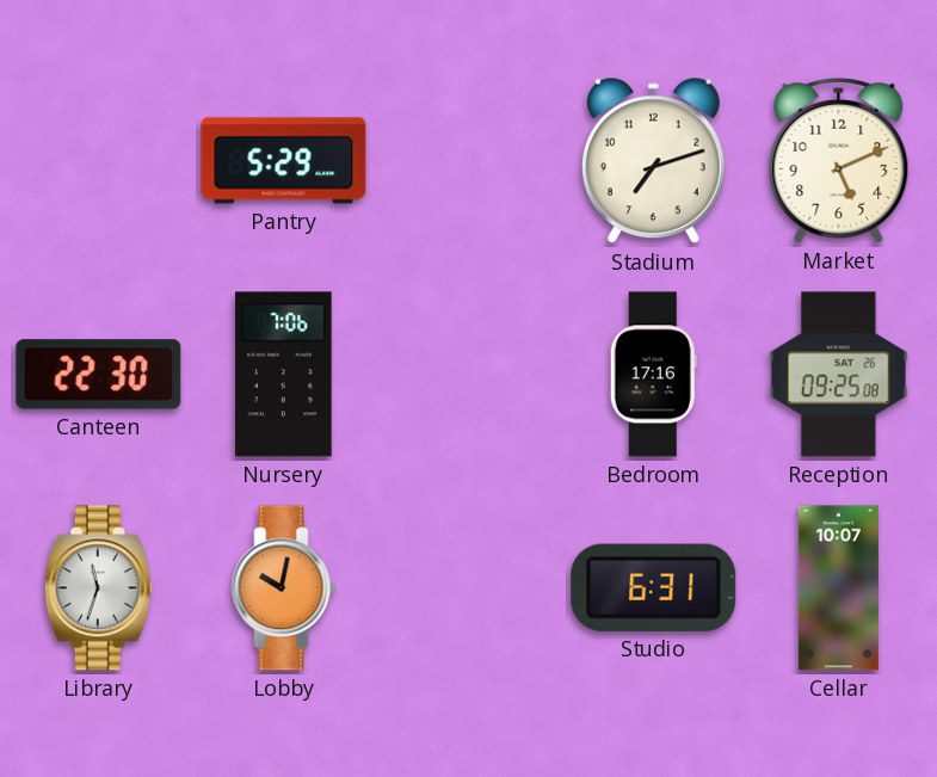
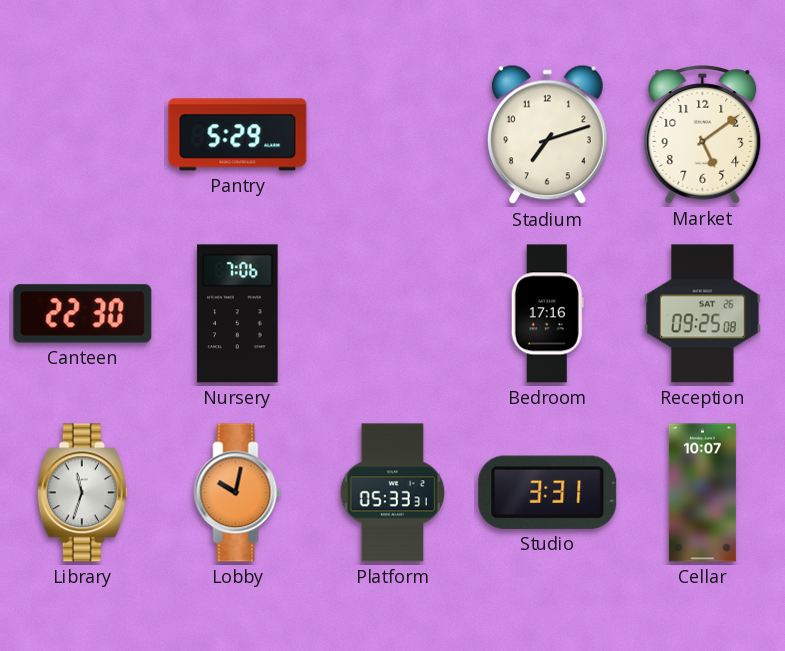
Market: 5:11 -> 5:09
Platform: none -> 05:33
Studio: 6:31 -> 3:31
